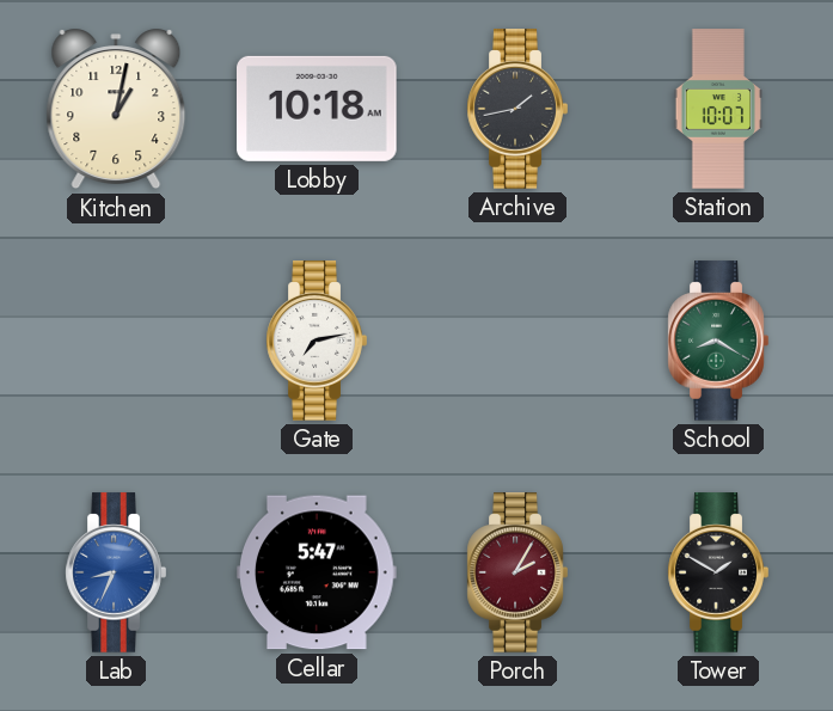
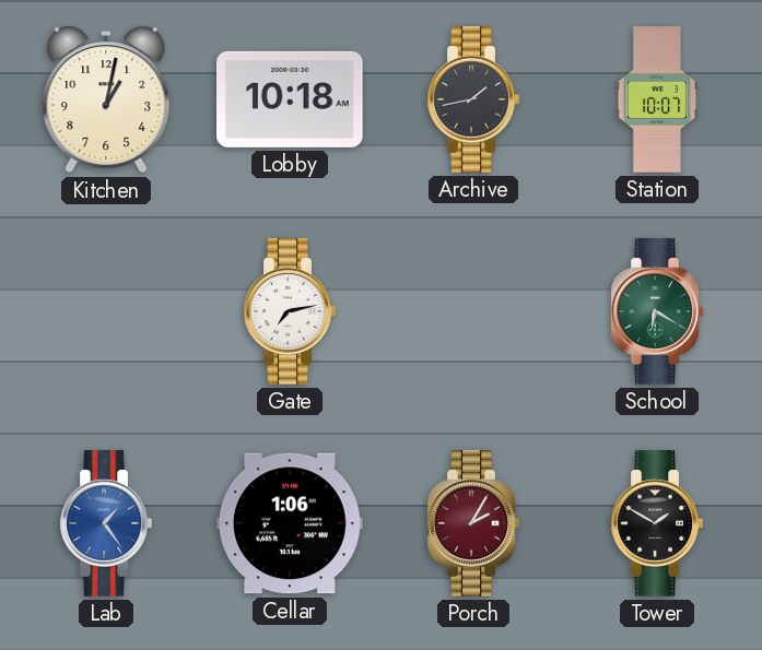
School: 8:20 -> 6:20
Lab: 8:34 -> 1:24
Cellar: 5:47 -> 1:06
